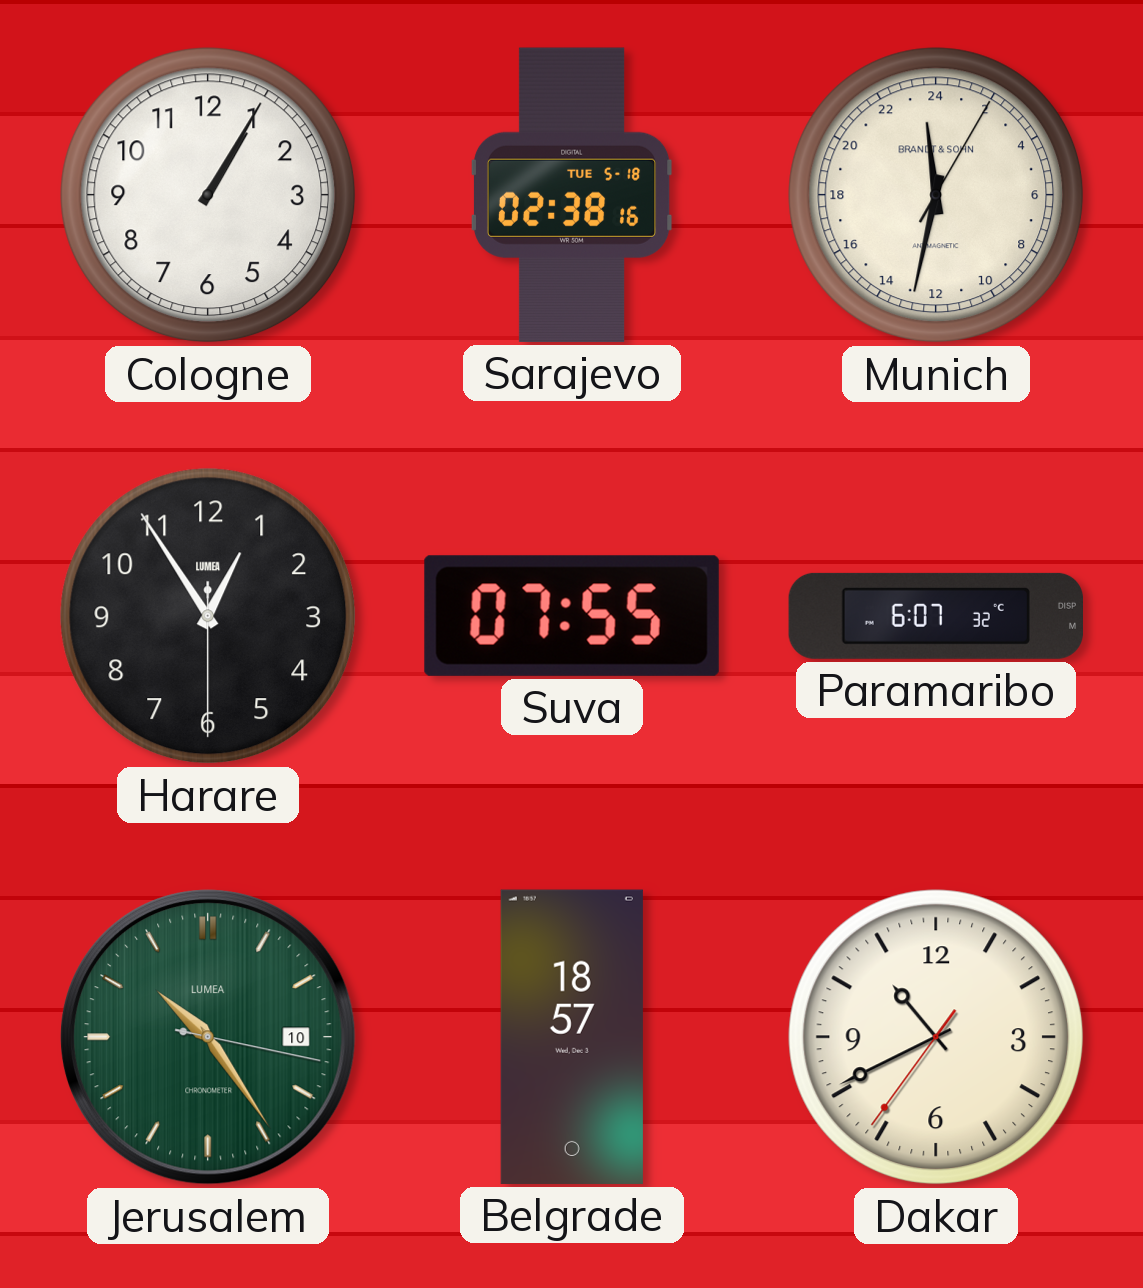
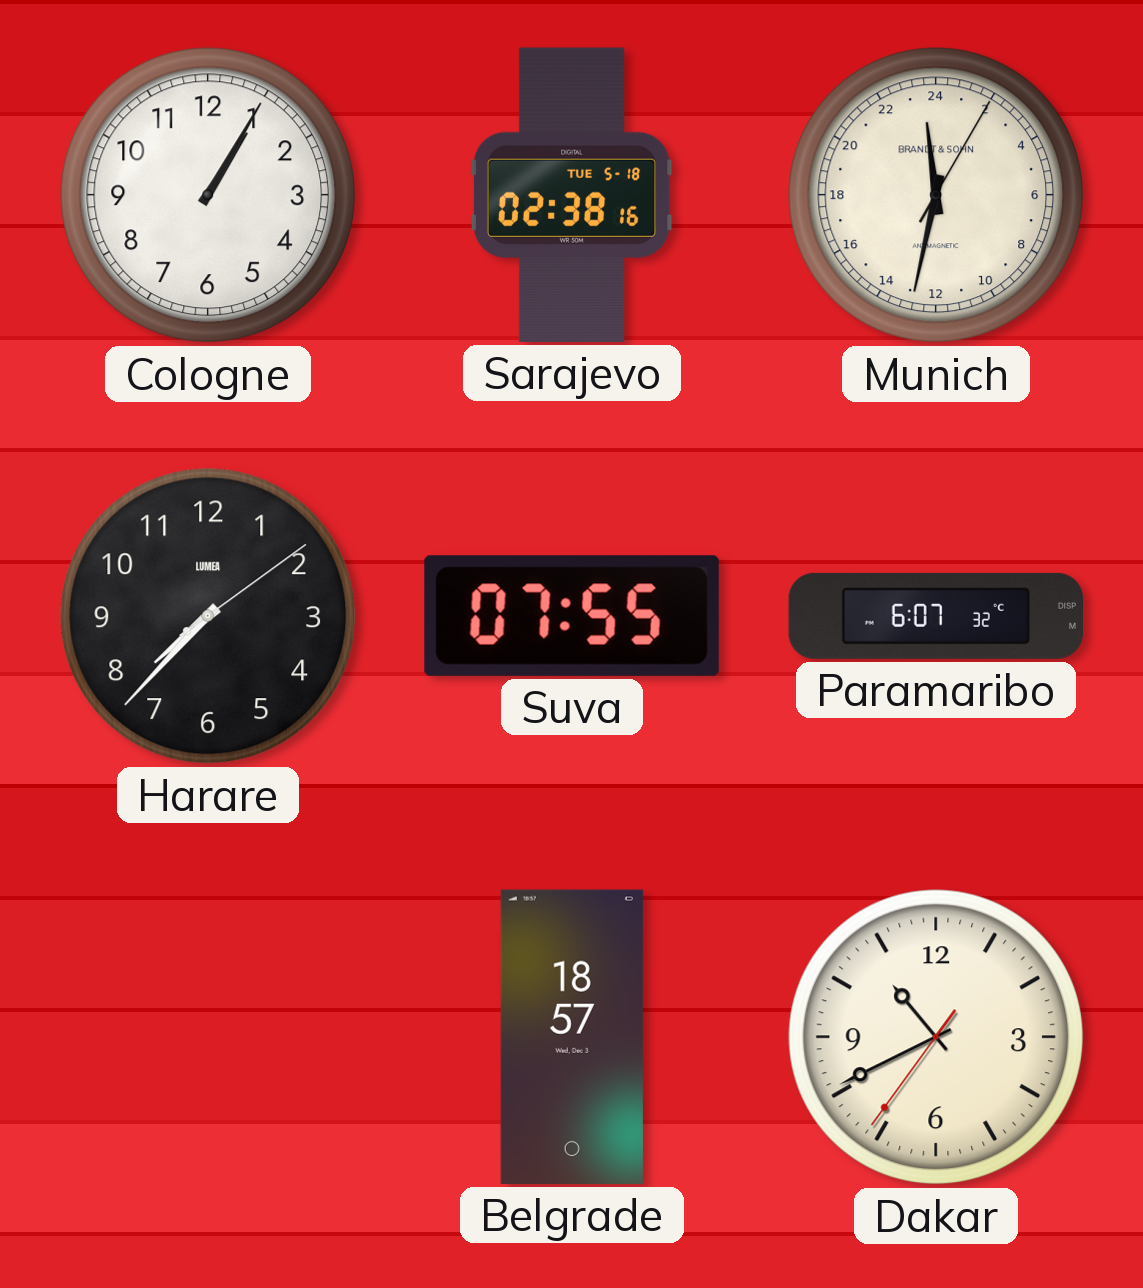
Harare: 12:54 -> 7:37
Jerusalem: 10:24 -> none
